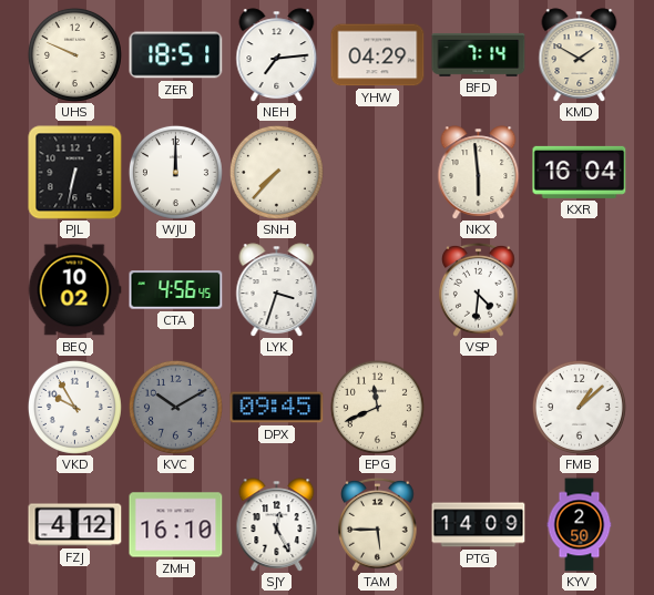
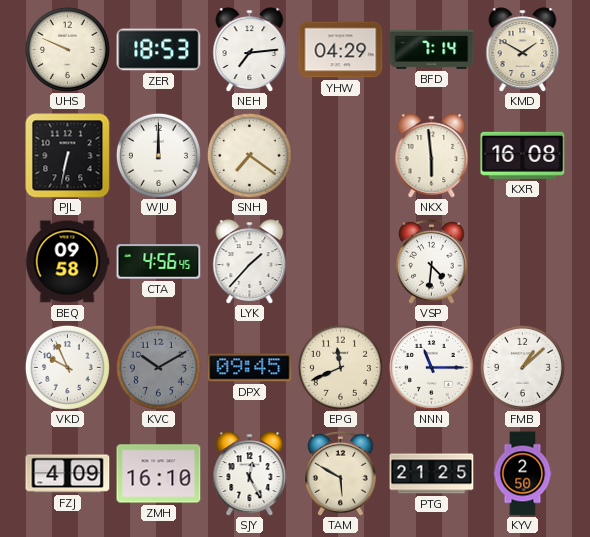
ZER: 18:51 -> 18:53
SNH: 7:37 -> 7:21
KXR: 16:04 -> 16:08
BEQ: 10:02 -> 09:58
LYK: 3:33 -> 1:37
VKD: 9:55 -> 9:56
NNN: none -> 11:15
FZJ: 4:12 -> 4:09
TAM: 5:45 -> 5:50
PTG: 14:09 -> 21:25
